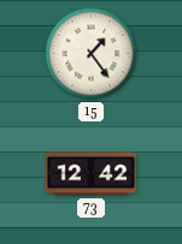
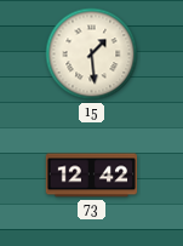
15: 1:24 -> 1:29
